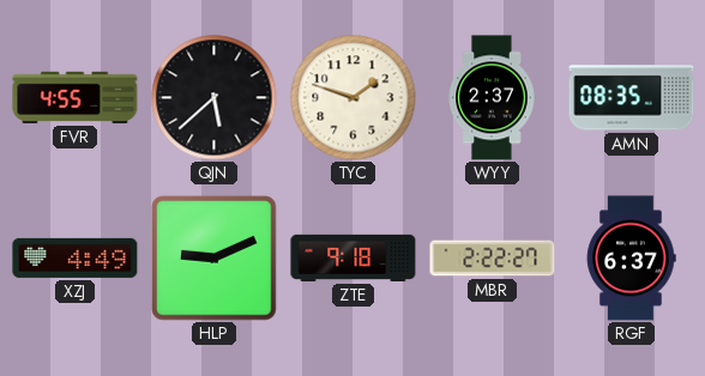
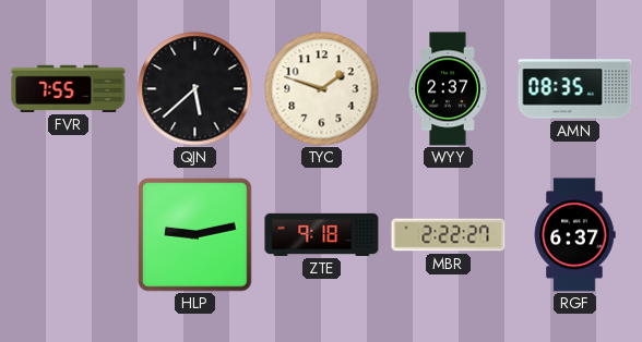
FVR: 4:55 -> 7:55
XZJ: 4:49 -> none
HLP: 9:11 -> 9:13
